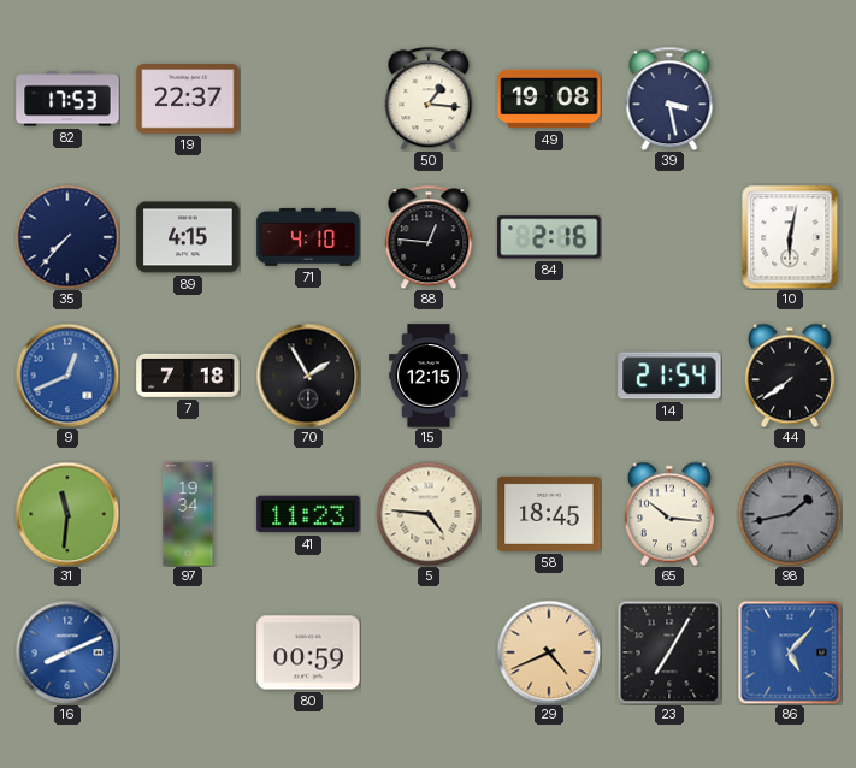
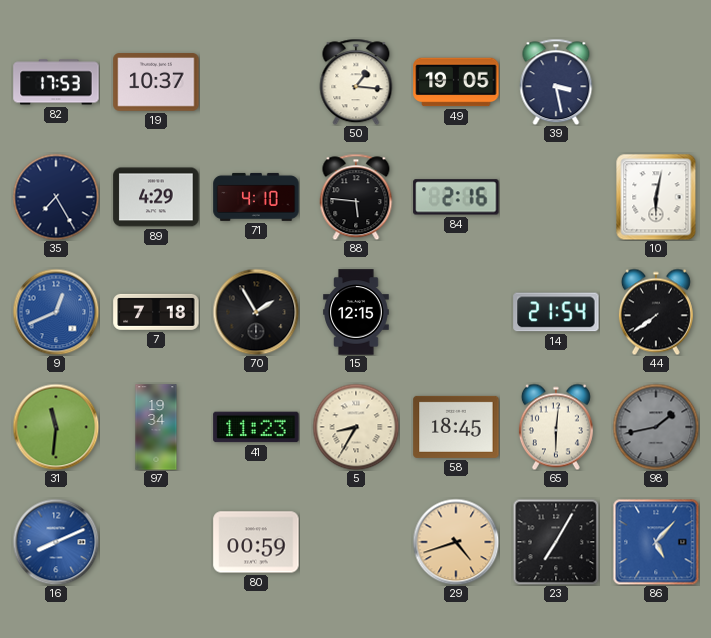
19: 22:37 -> 10:37
49: 19:08 -> 19:05
35: 7:37 -> 7:25
89: 4:15 -> 4:29
88: 12:46 -> 5:46
5: 4:46 -> 8:35
65: 10:16 -> 6:01
29: 4:41 -> 4:42
